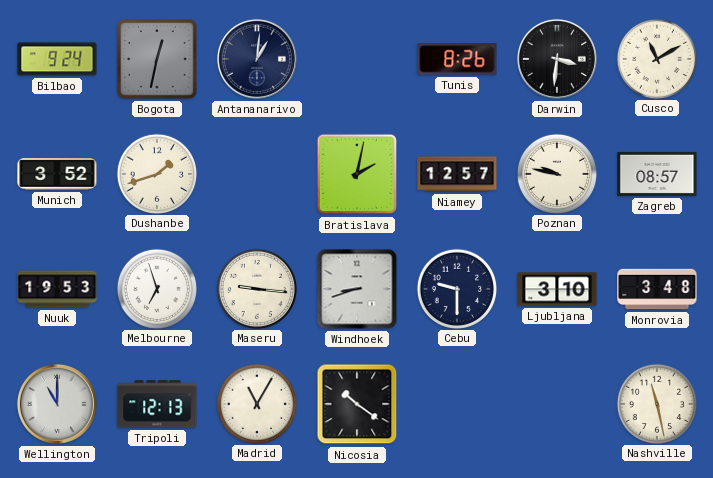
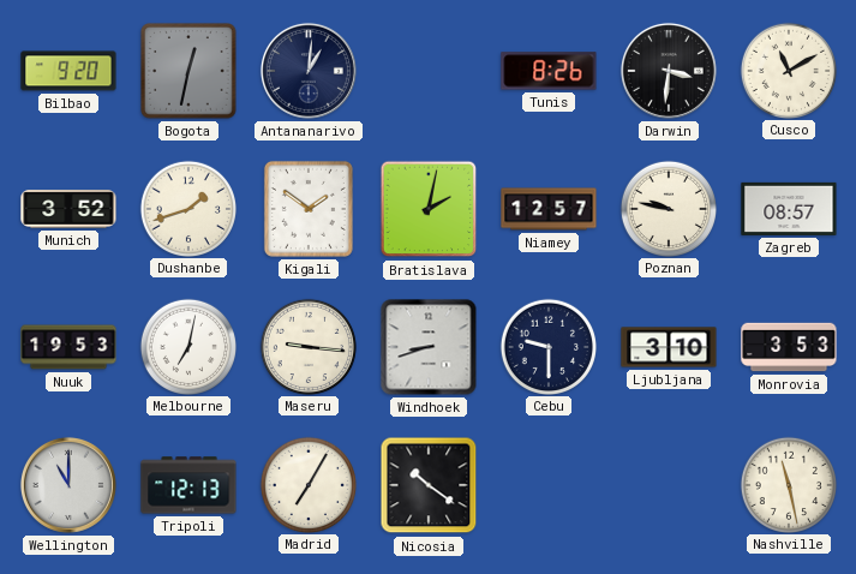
Bilbao: 9:24 -> 9:20
Kigali: none -> 1:51
Melbourne: 6:57 -> 7:02
Monrovia: 3:48 -> 3:53
Madrid: 11:05 -> 7:05
